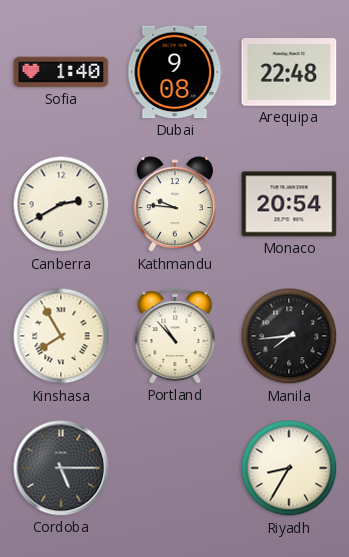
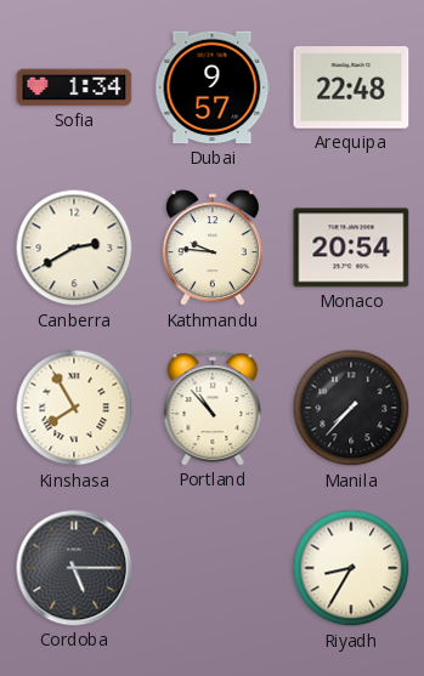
Sofia: 1:40 -> 1:34
Dubai: 9:08 -> 9:57
Manila: 7:44 -> 7:37
